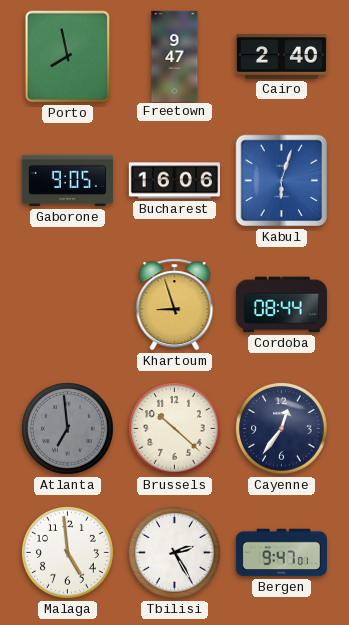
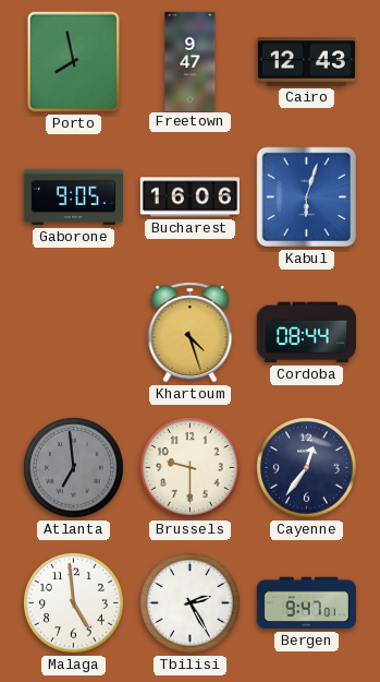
Cairo: 2:40 -> 12:43
Khartoum: 8:57 -> 4:27
Brussels: 10:22 -> 9:30
